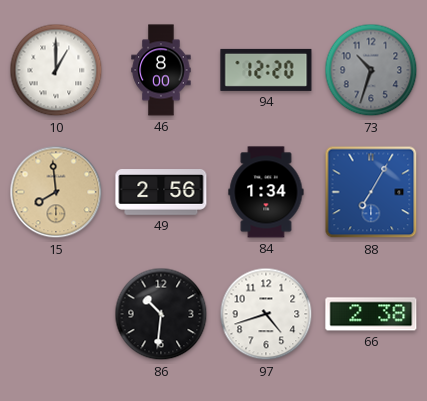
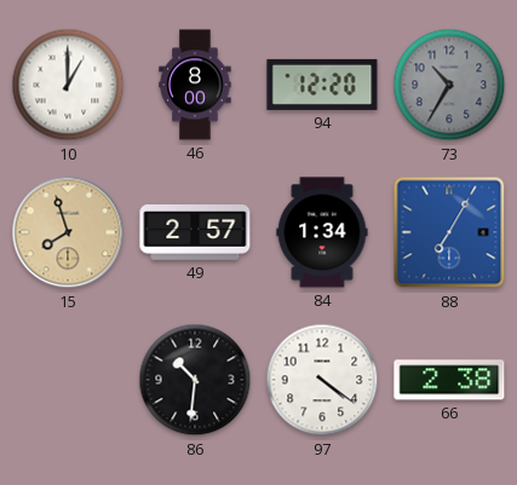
73: 10:33 -> 10:35
15: 7:59 -> 7:57
49: 2:56 -> 2:57
97: 4:42 -> 4:21
